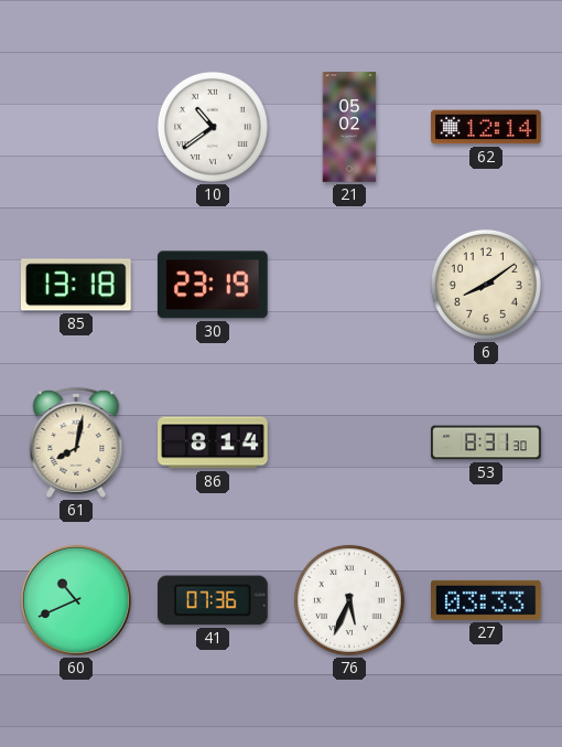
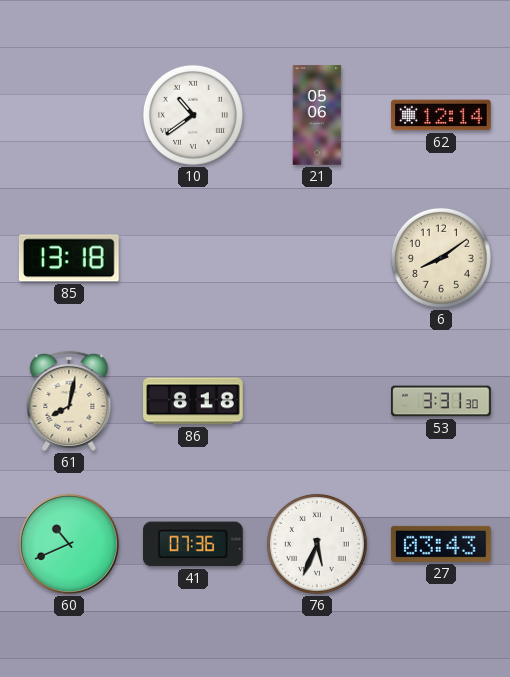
21: 05:02 -> 05:06
30: 23:19 -> none
86: 8:14 -> 8:18
53: 8:31 -> 3:31
27: 03:33 -> 03:43
